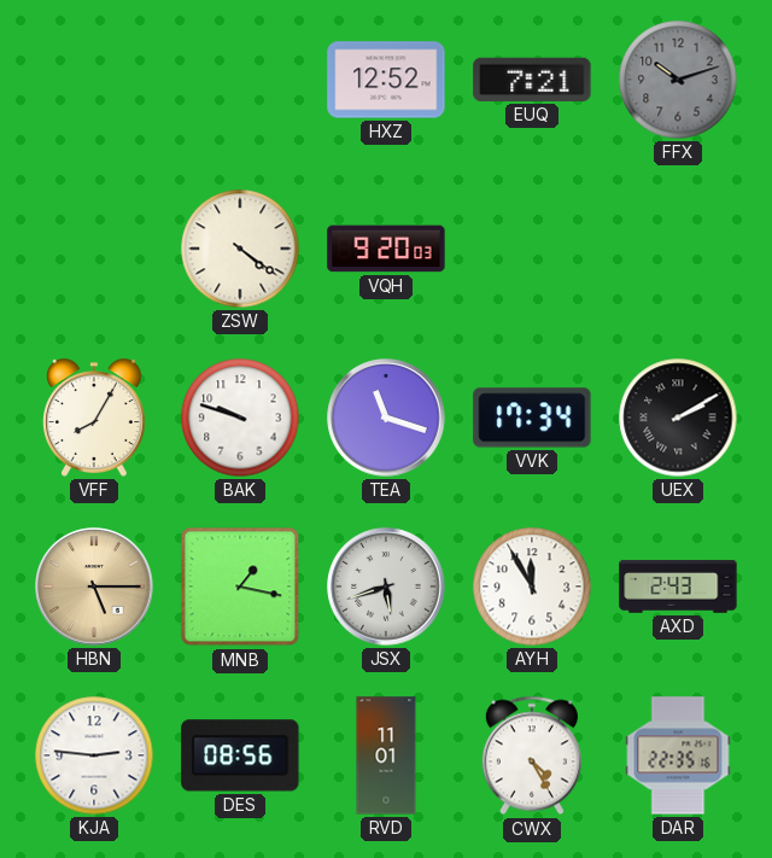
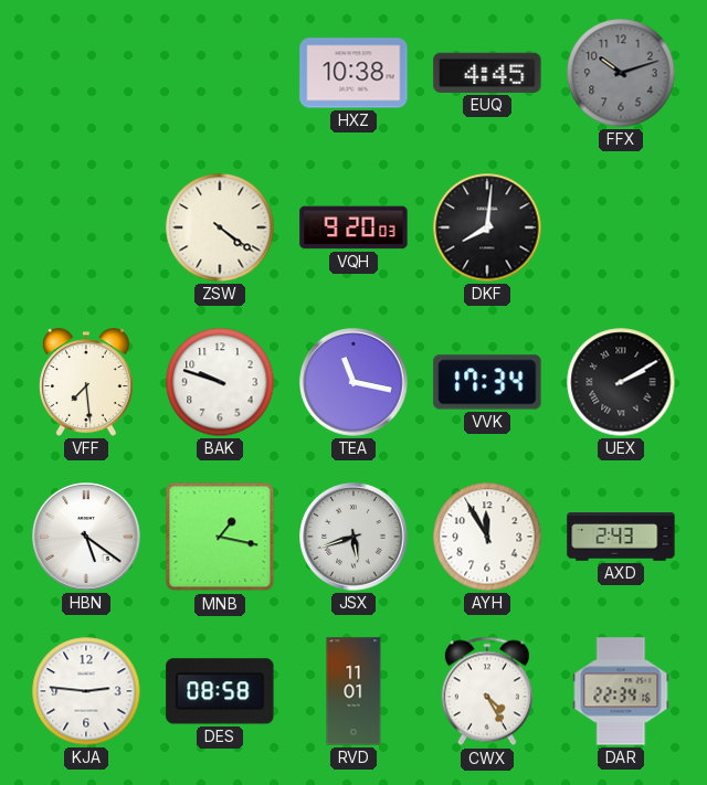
HXZ: 12:52 -> 10:38
EUQ: 7:21 -> 4:45
DKF: none -> 8:01
VFF: 8:05 -> 7:29
TEA: 11:18 -> 11:17
HBN: 5:15 -> 5:21
HBN dial: champagne -> white
DES: 08:56 -> 08:58
DAR: 22:35 -> 22:34
